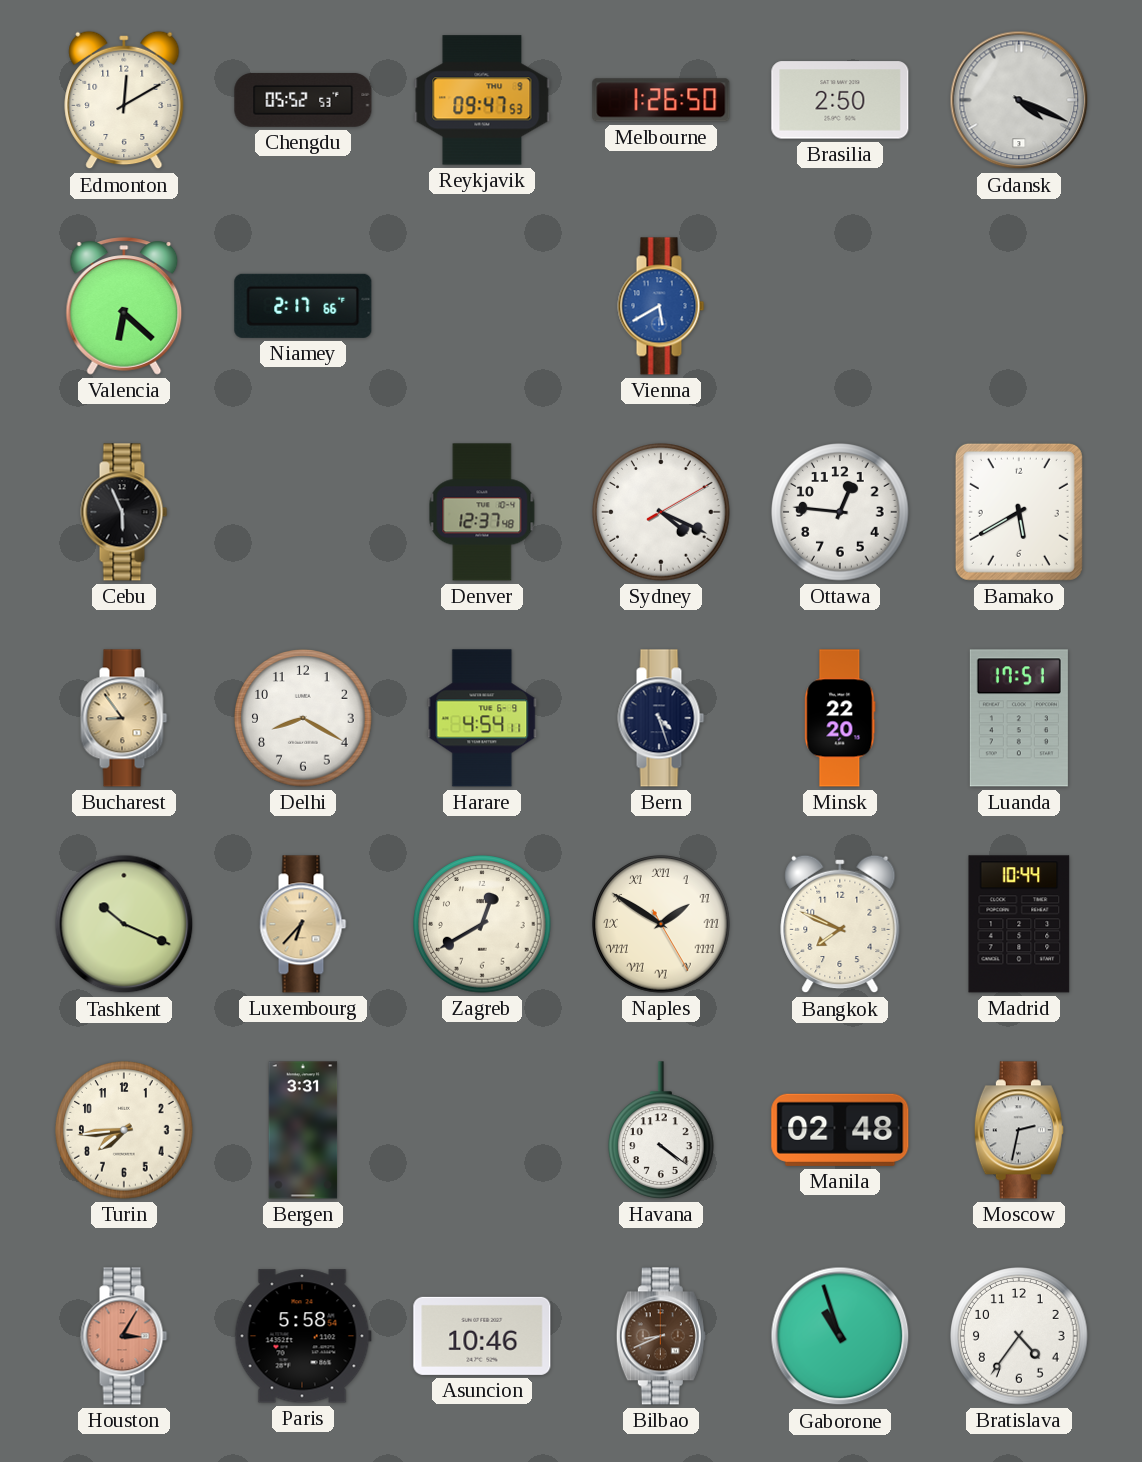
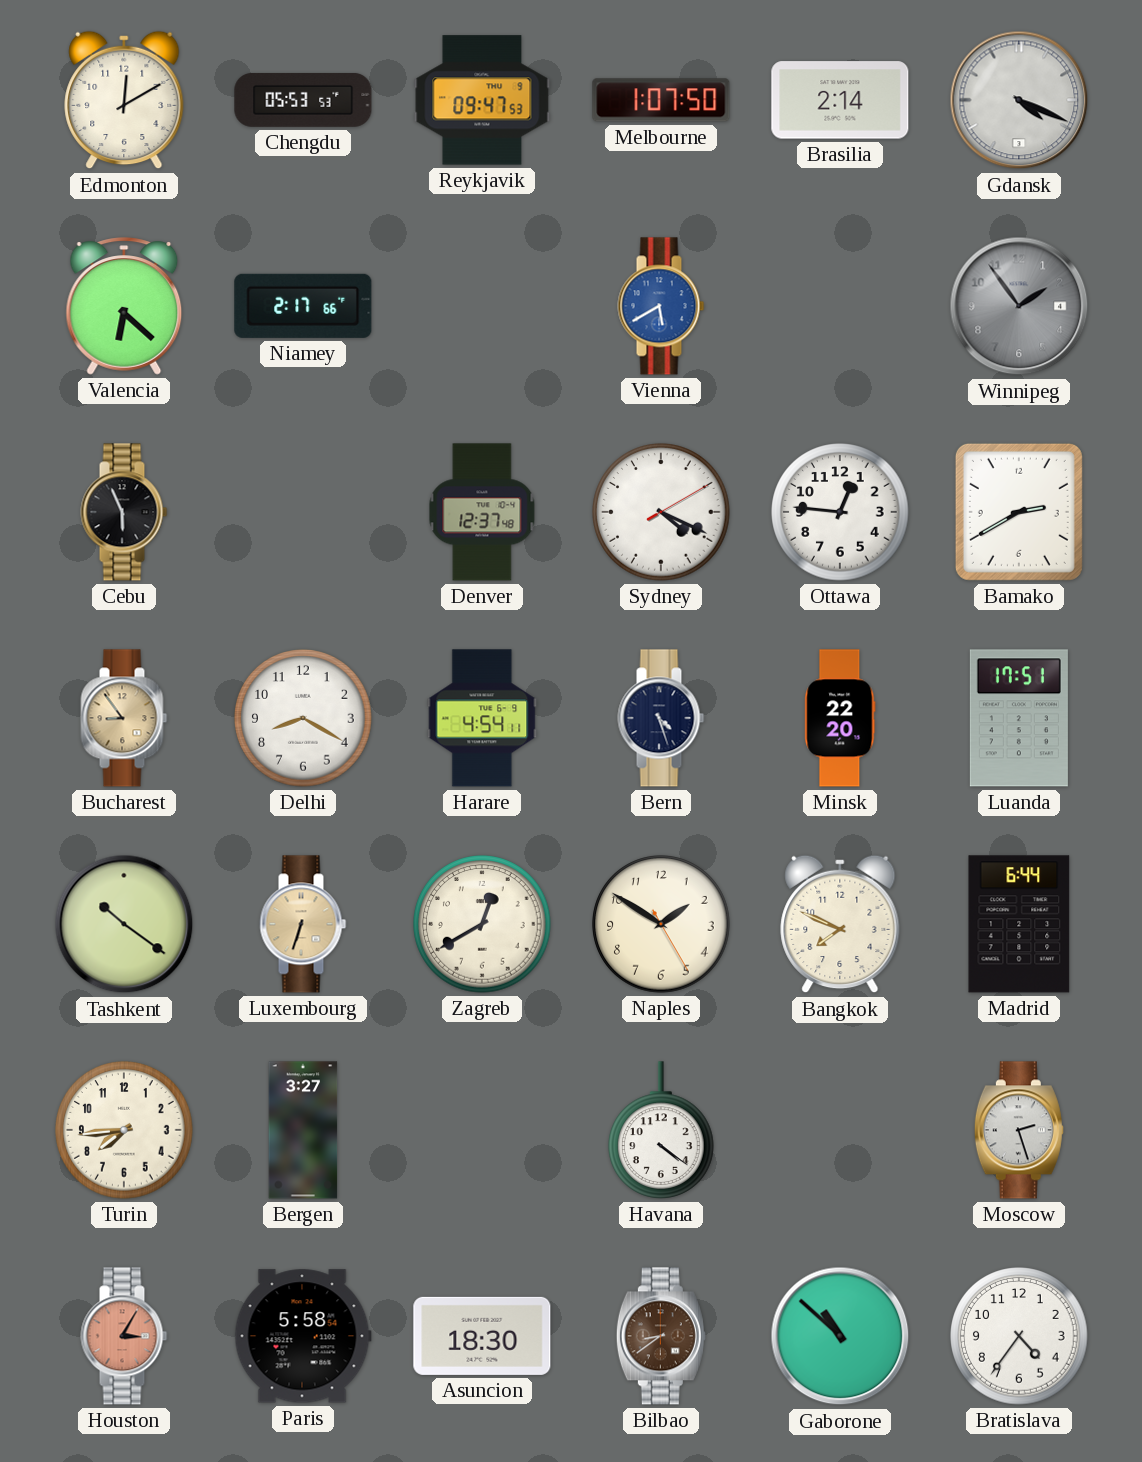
Chengdu: 05:52 -> 05:53
Melbourne: 1:26 -> 1:07
Brasilia: 2:50 -> 2:14
Winnipeg: none -> 1:54
Bamako: 5:40 -> 2:40
Tashkent: 10:19 -> 10:21
Luxembourg: 6:37 -> 6:33
Naples numerals: Roman -> Arabic
Madrid: 10:44 -> 6:44
Bergen: 3:31 -> 3:27
Manila: 02:48 -> none
Moscow: 2:32 -> 2:27
Asuncion: 10:46 -> 18:30
Bilbao: 8:41 -> 8:39
Gaborone: 10:57 -> 10:52
